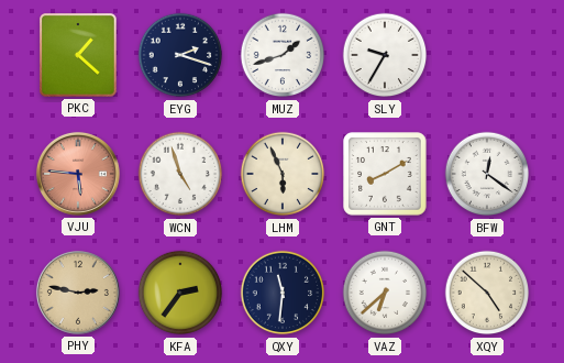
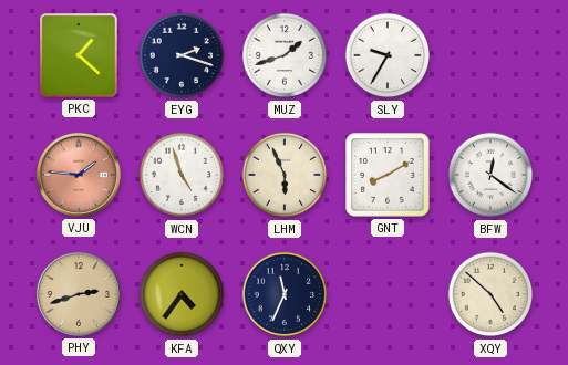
VJU: 5:46 -> 1:46
PHY: 2:47 -> 2:42
KFA: 2:36 -> 4:36
QXY: 11:31 -> 11:34
VAZ: 6:38 -> none
